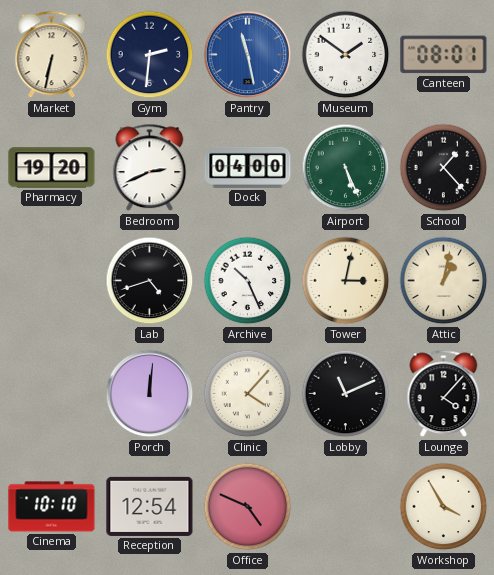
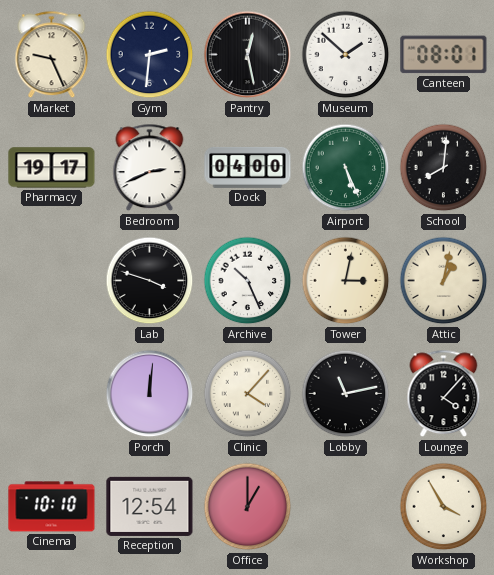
Market: 6:32 -> 9:26
Pantry: 11:28 -> 12:28
Pantry dial: blue -> black
Museum: 1:51 -> 1:52
Pharmacy: 19:20 -> 19:17
School: 1:23 -> 8:01
Lab: 4:42 -> 3:48
Lobby: 11:11 -> 11:13
Office: 4:49 -> 1:00
